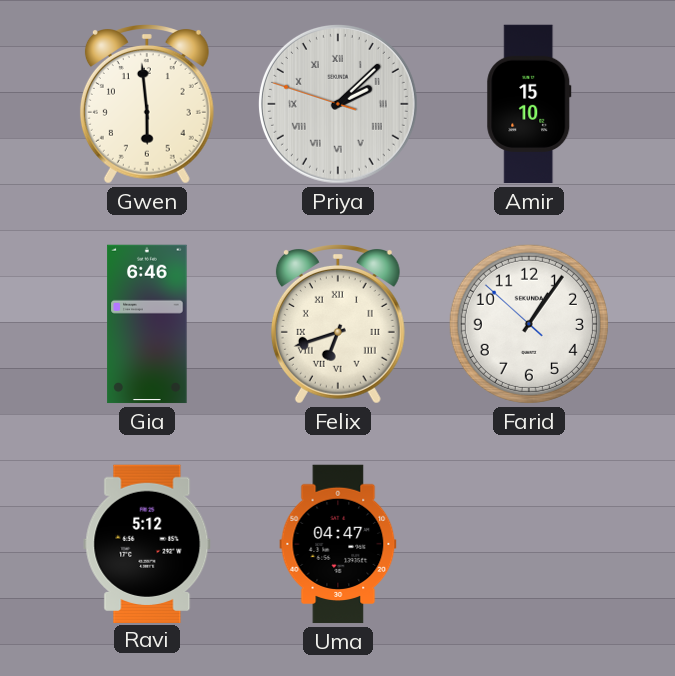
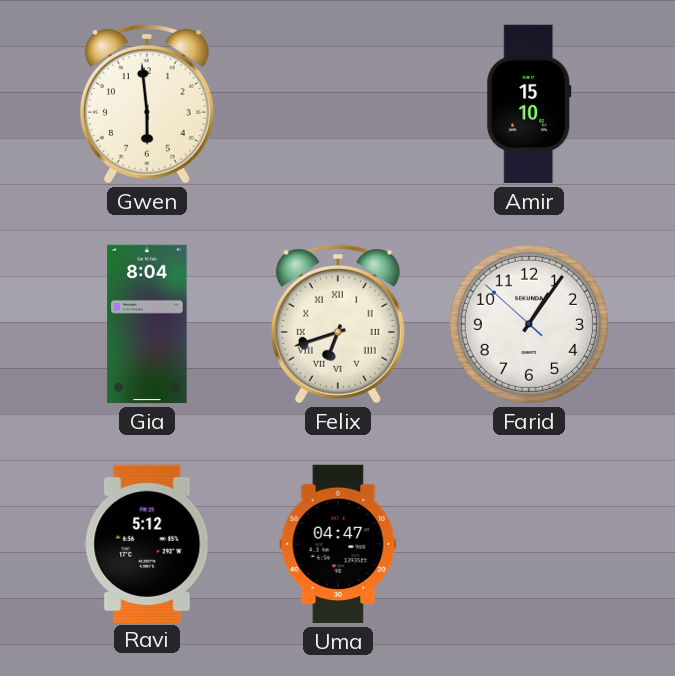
Priya: 2:07 -> none
Gia: 6:46 -> 8:04
